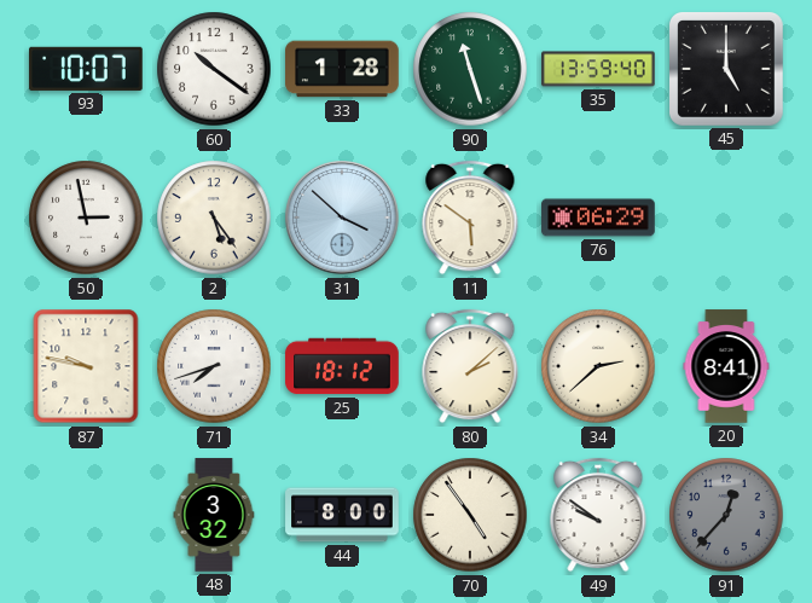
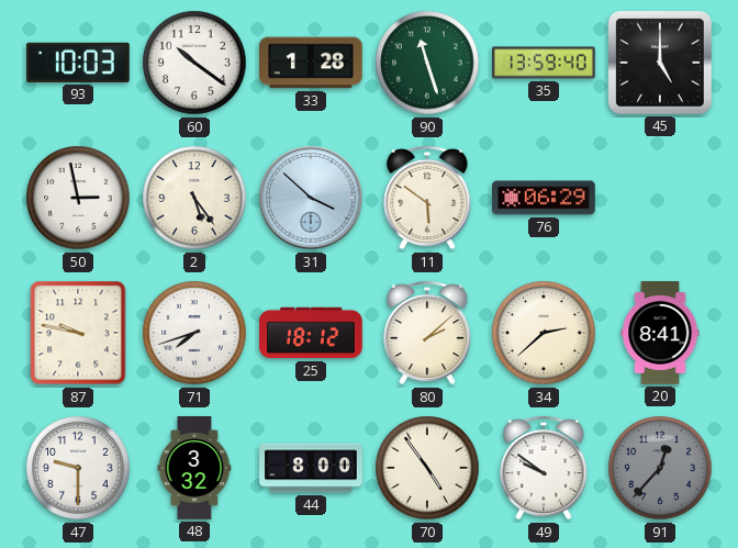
93: 10:07 -> 10:03
47: none -> 9:30
